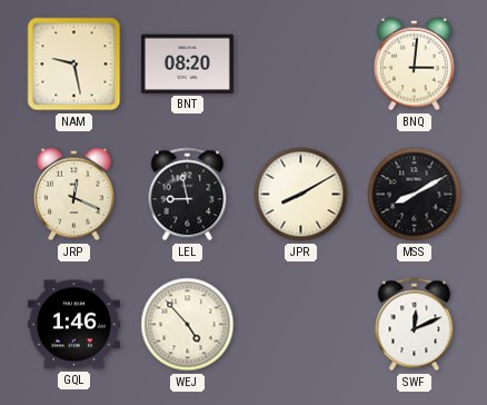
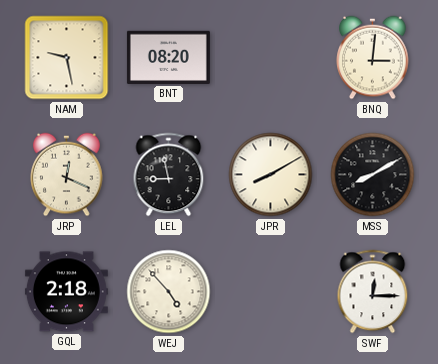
GQL: 1:46 -> 2:18
SWF: 12:11 -> 12:15
